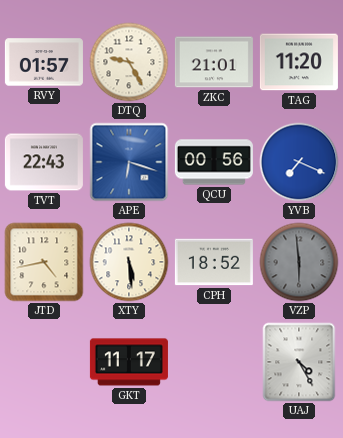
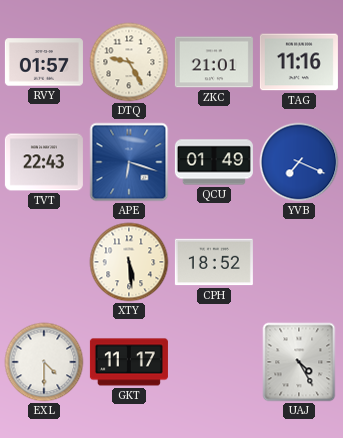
TAG: 11:20 -> 11:16
QCU: 00:56 -> 01:49
JTD: 4:43 -> none
VZP: 5:59 -> none
EXL: none -> 4:30
